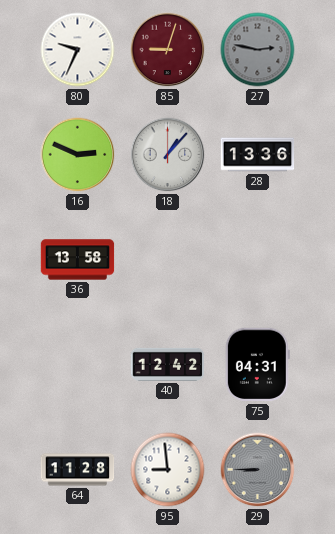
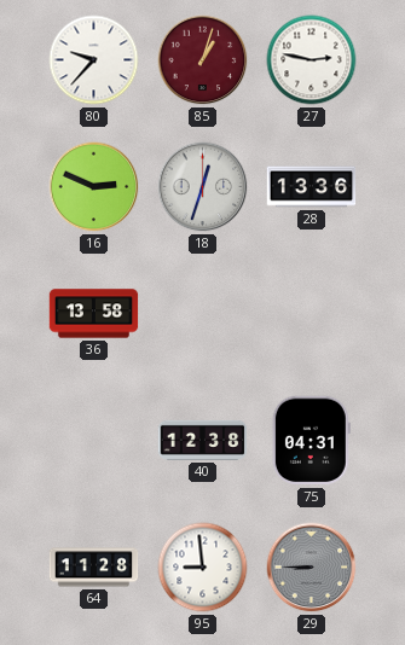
80: 9:34 -> 9:37
85: 9:03 -> 1:03
27 dial: grey -> white
18: 1:07 -> 12:33
40: 12:42 -> 12:38
